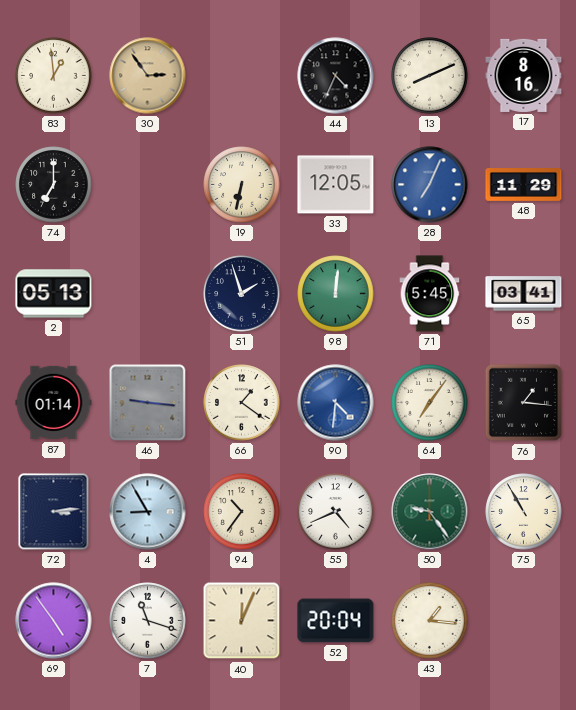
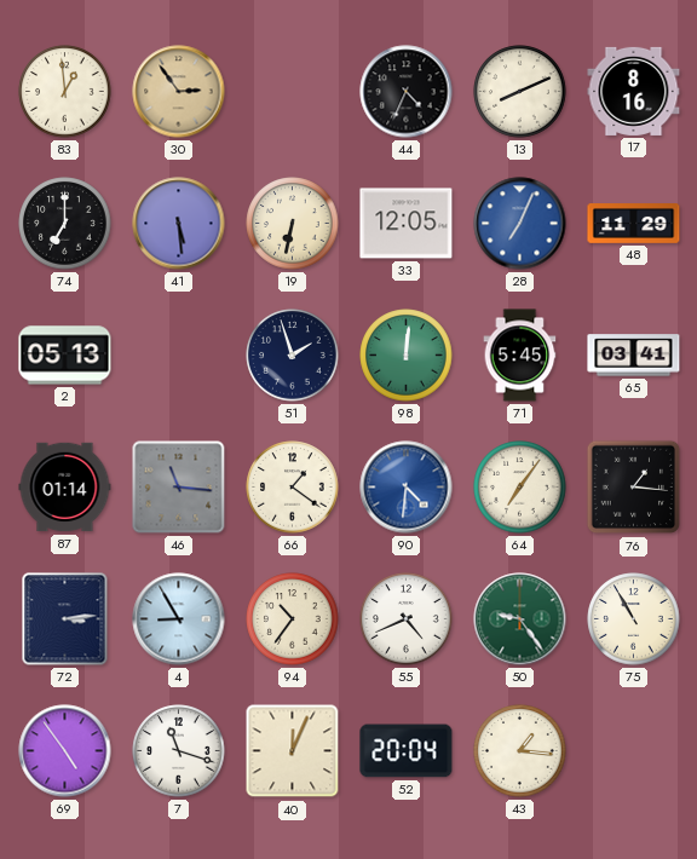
41: none -> 5:29
46: 9:16 -> 11:16
